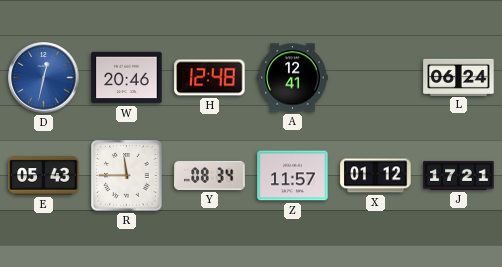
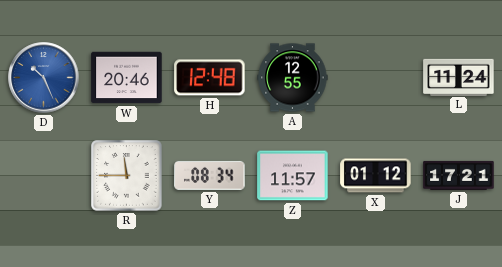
D: 12:32 -> 10:26
A: 12:41 -> 12:55
L: 06:24 -> 11:24
E: 05:43 -> none
